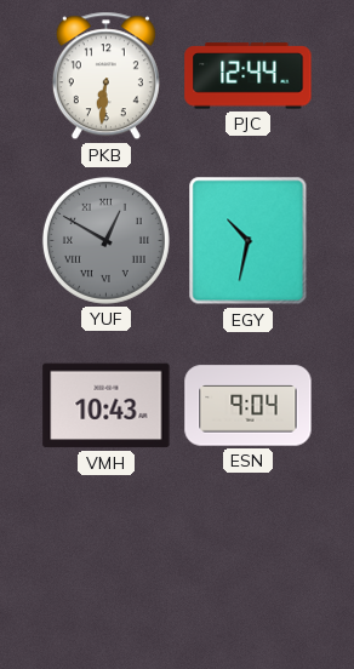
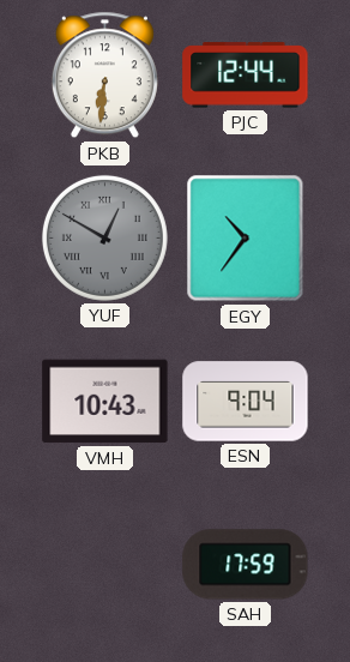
EGY: 10:32 -> 10:36
SAH: none -> 17:59
